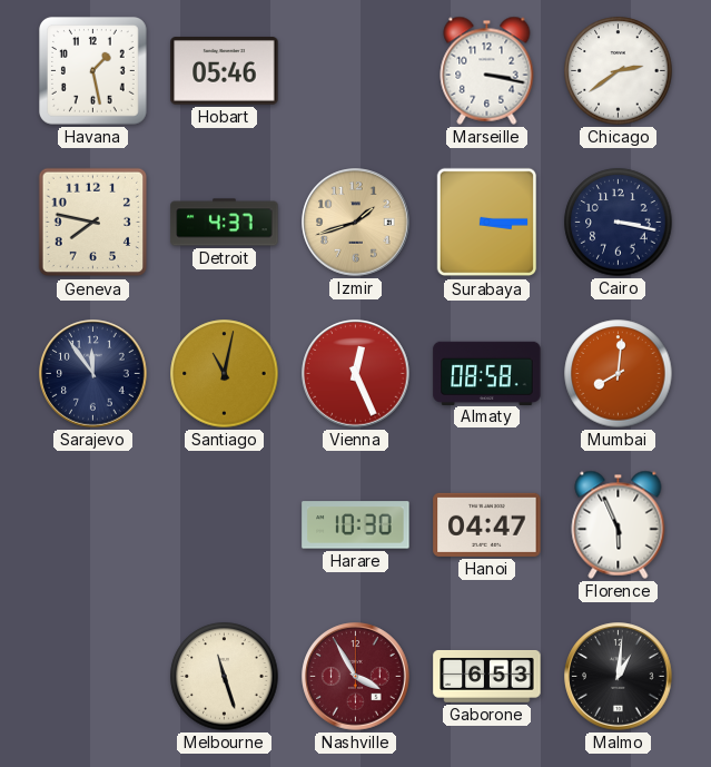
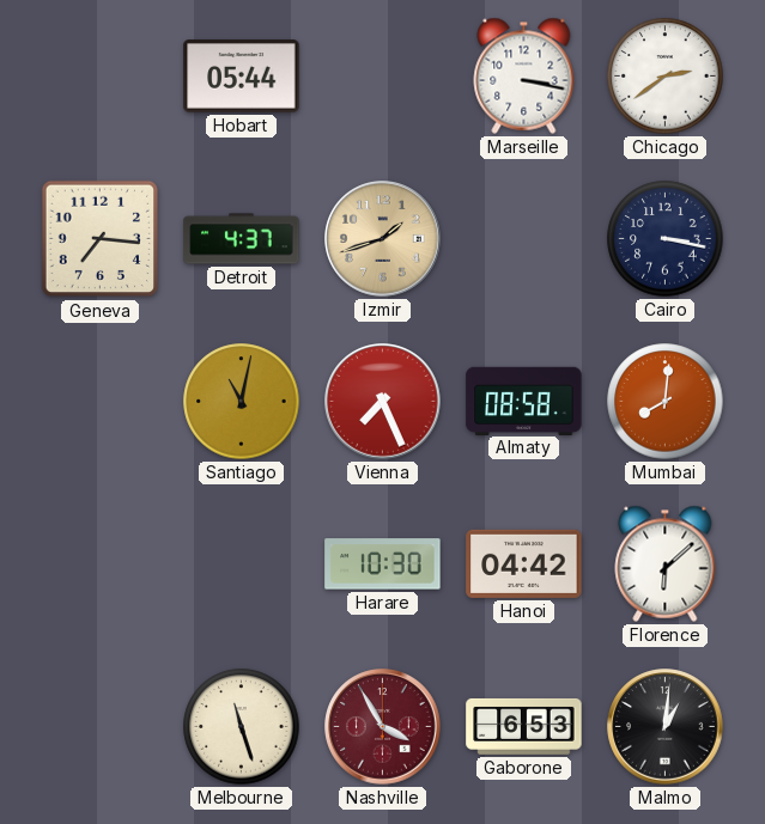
Havana: 1:28 -> none
Hobart: 05:46 -> 05:44
Geneva: 7:47 -> 7:16
Surabaya: 3:15 -> none
Sarajevo: 11:54 -> none
Vienna: 12:26 -> 7:26
Hanoi: 04:47 -> 04:42
Florence: 5:56 -> 6:08
